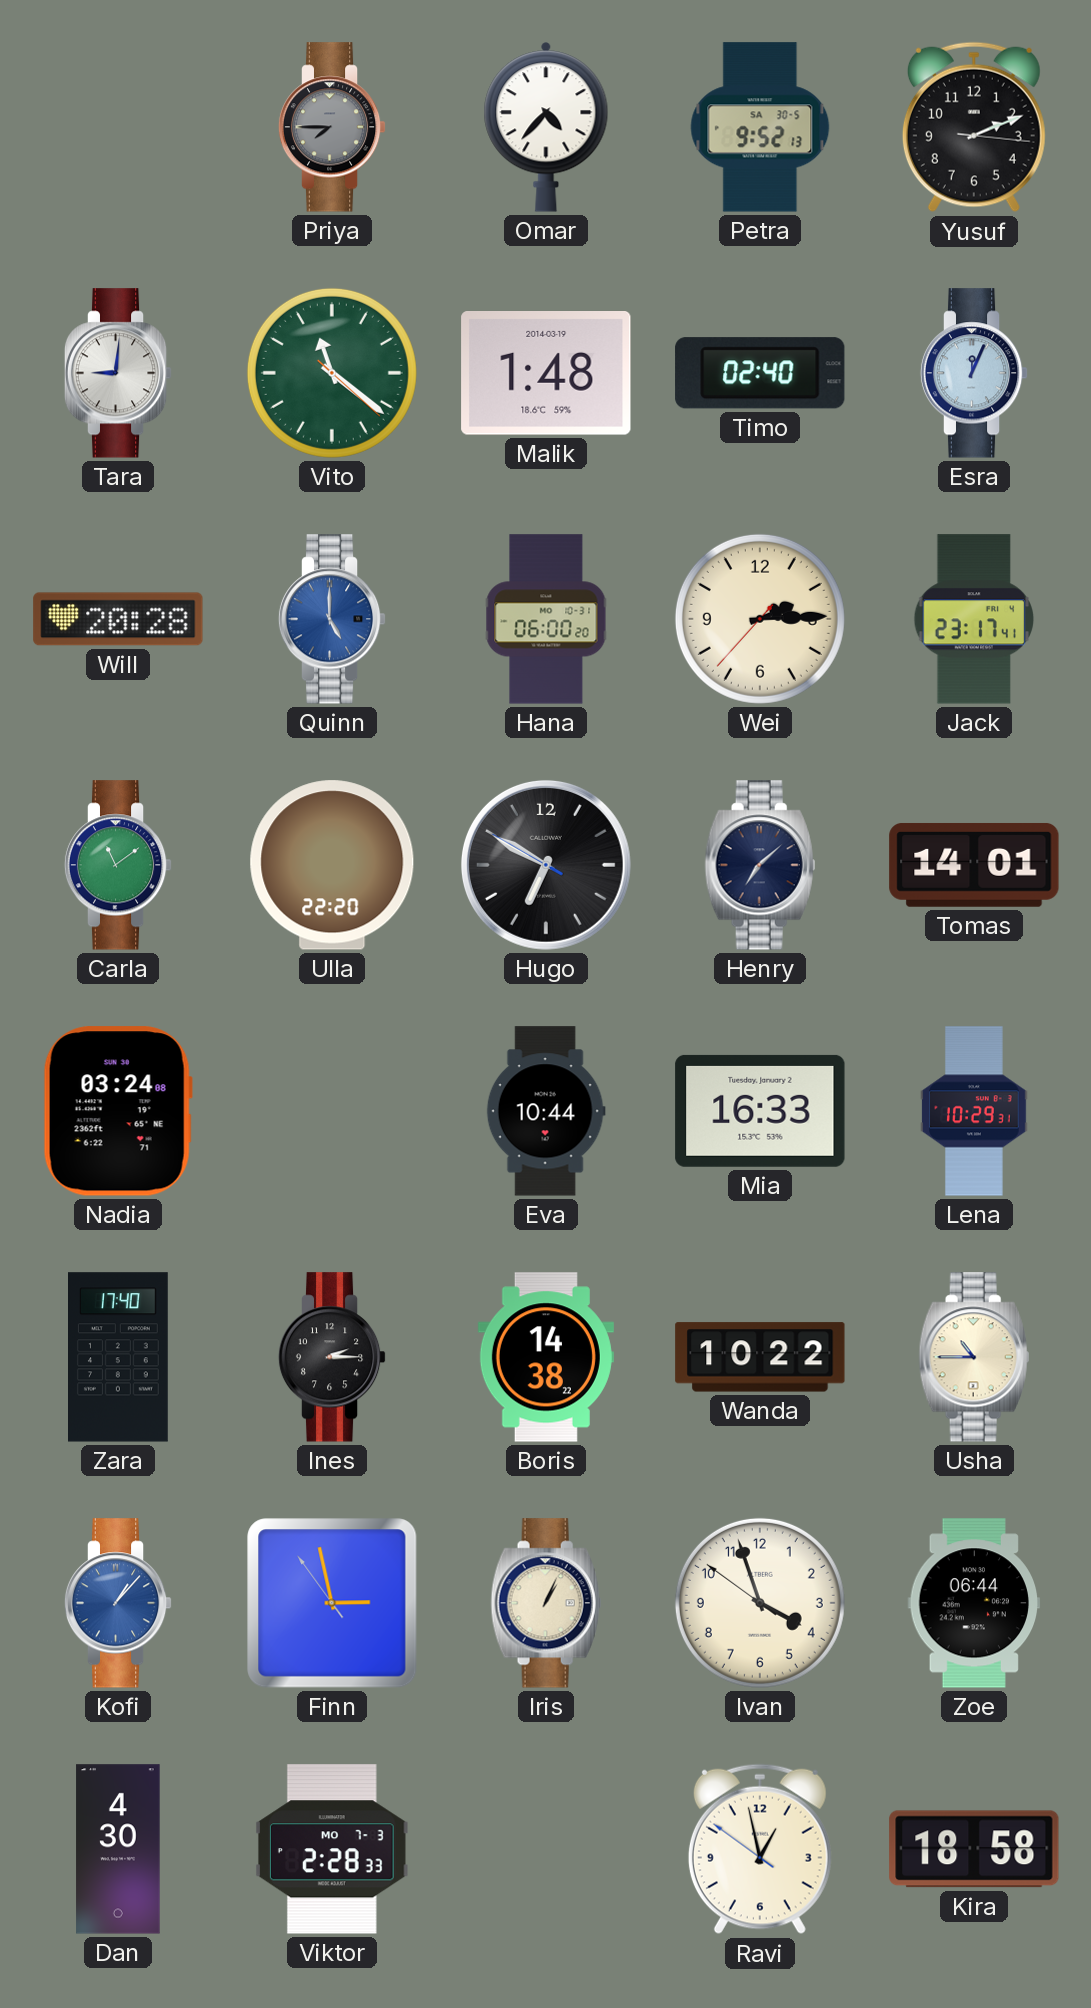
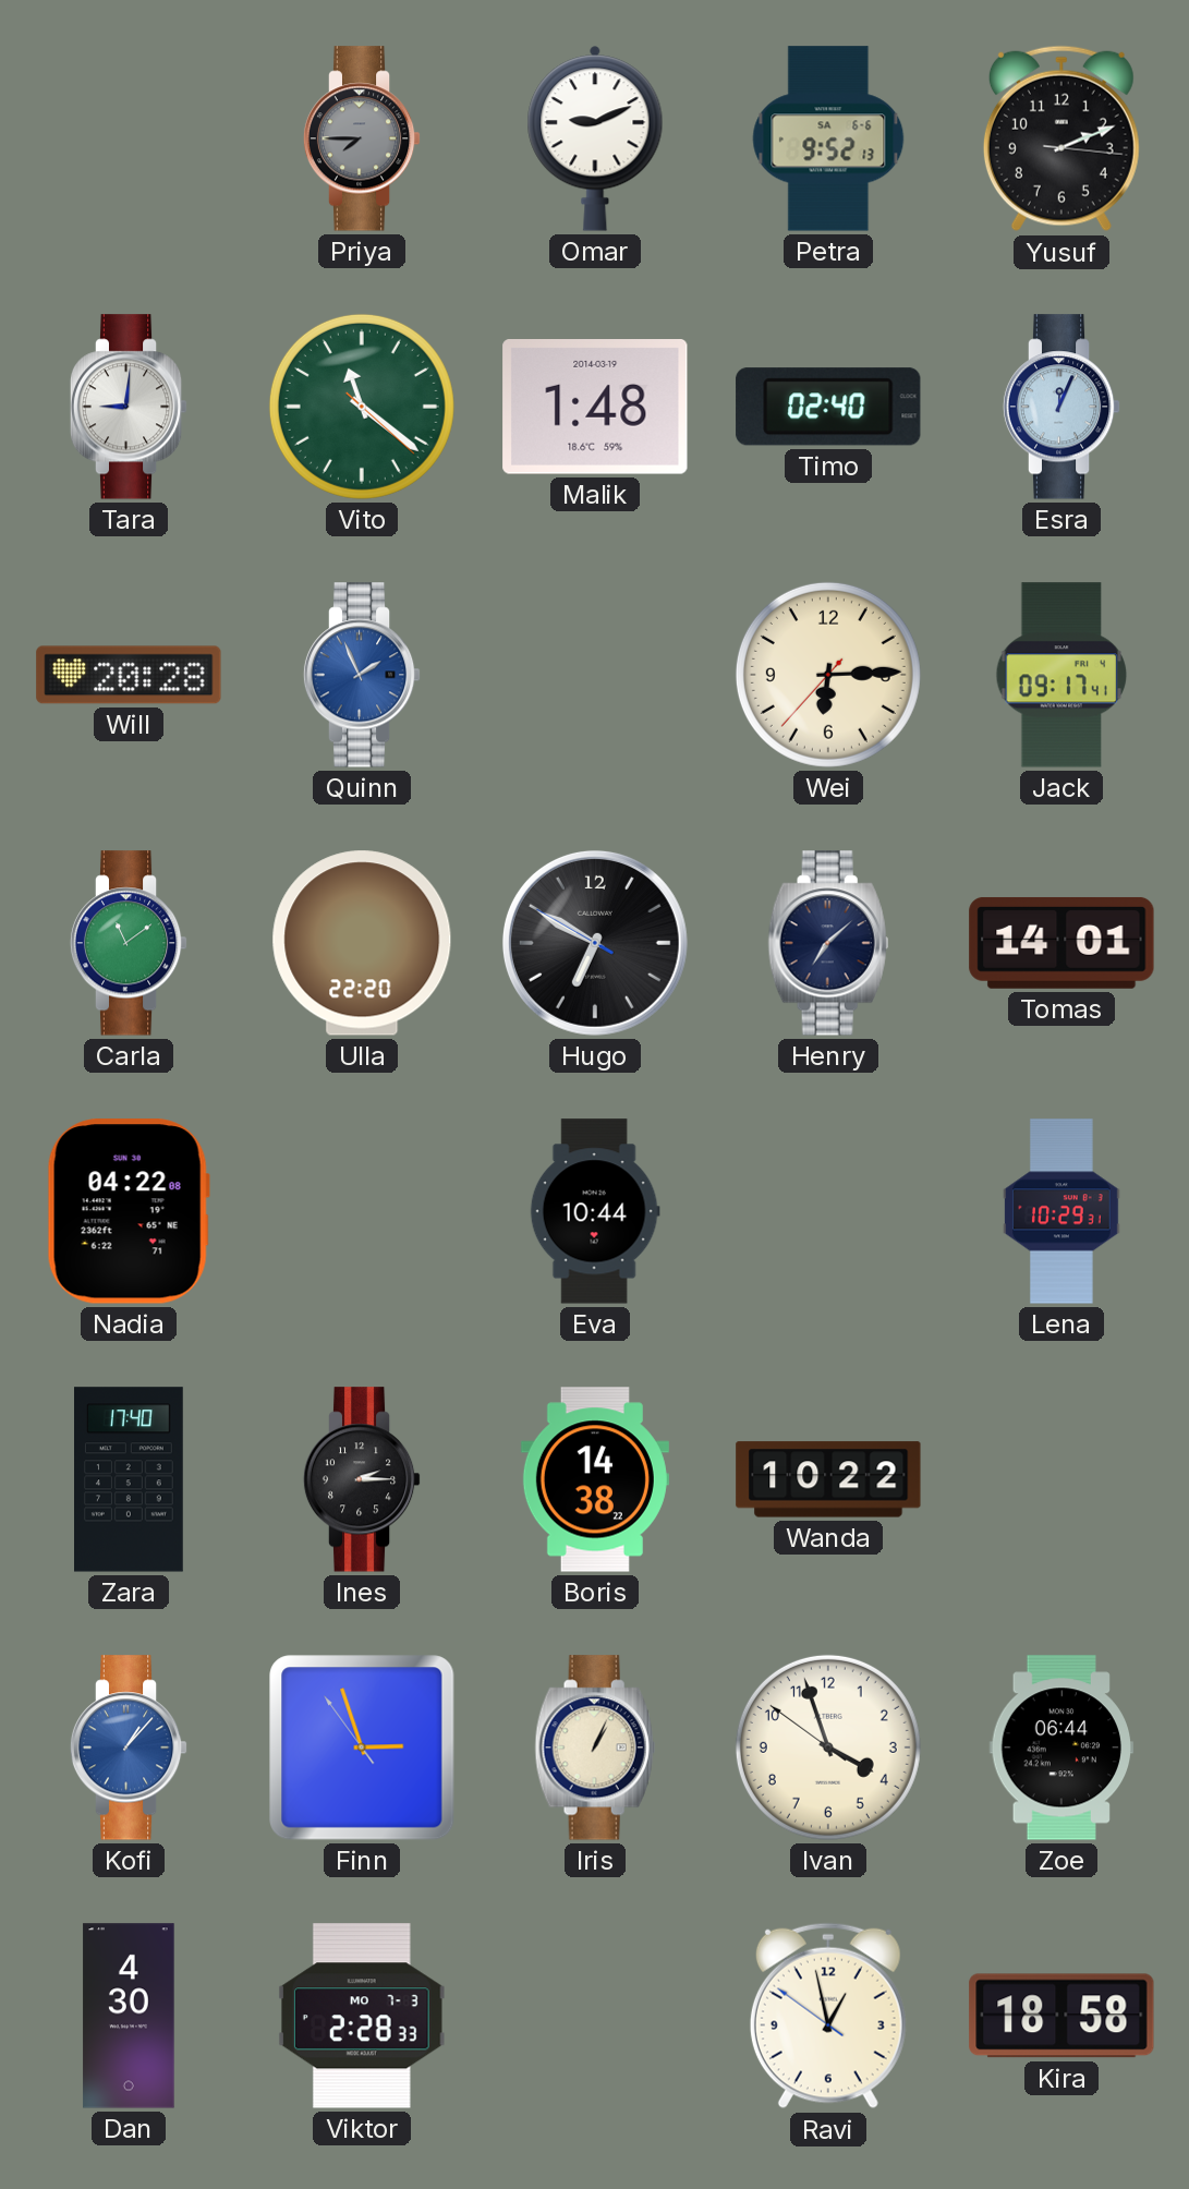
Omar: 4:37 -> 9:11
Petra date: SA 30-5 -> SA 6-6
Quinn: 5:00 -> 1:56
Hana: 06:00 -> none
Wei: 2:14 -> 6:14
Jack: 23:17 -> 09:17
Nadia: 03:24 -> 04:22
Mia: 16:33 -> none
Usha: 10:45 -> none
Finn: 2:57 -> 2:56
